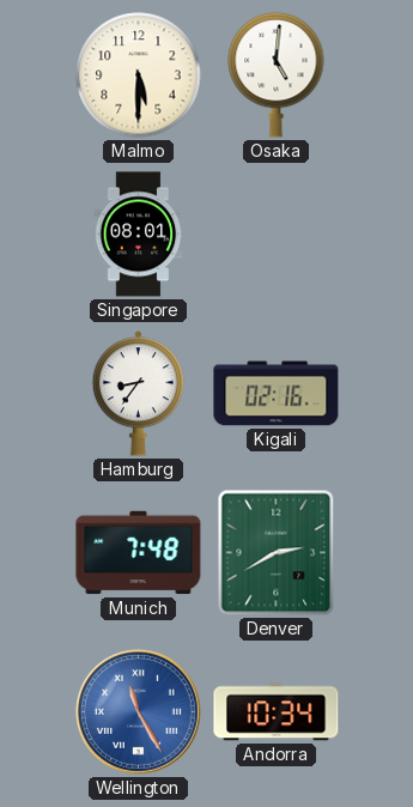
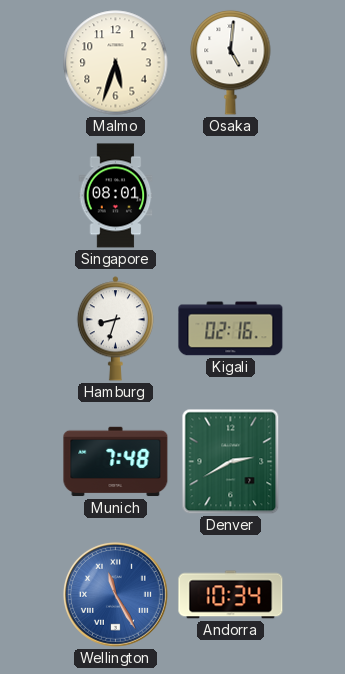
Malmo: 5:30 -> 5:33
Hamburg: 8:36 -> 8:33
